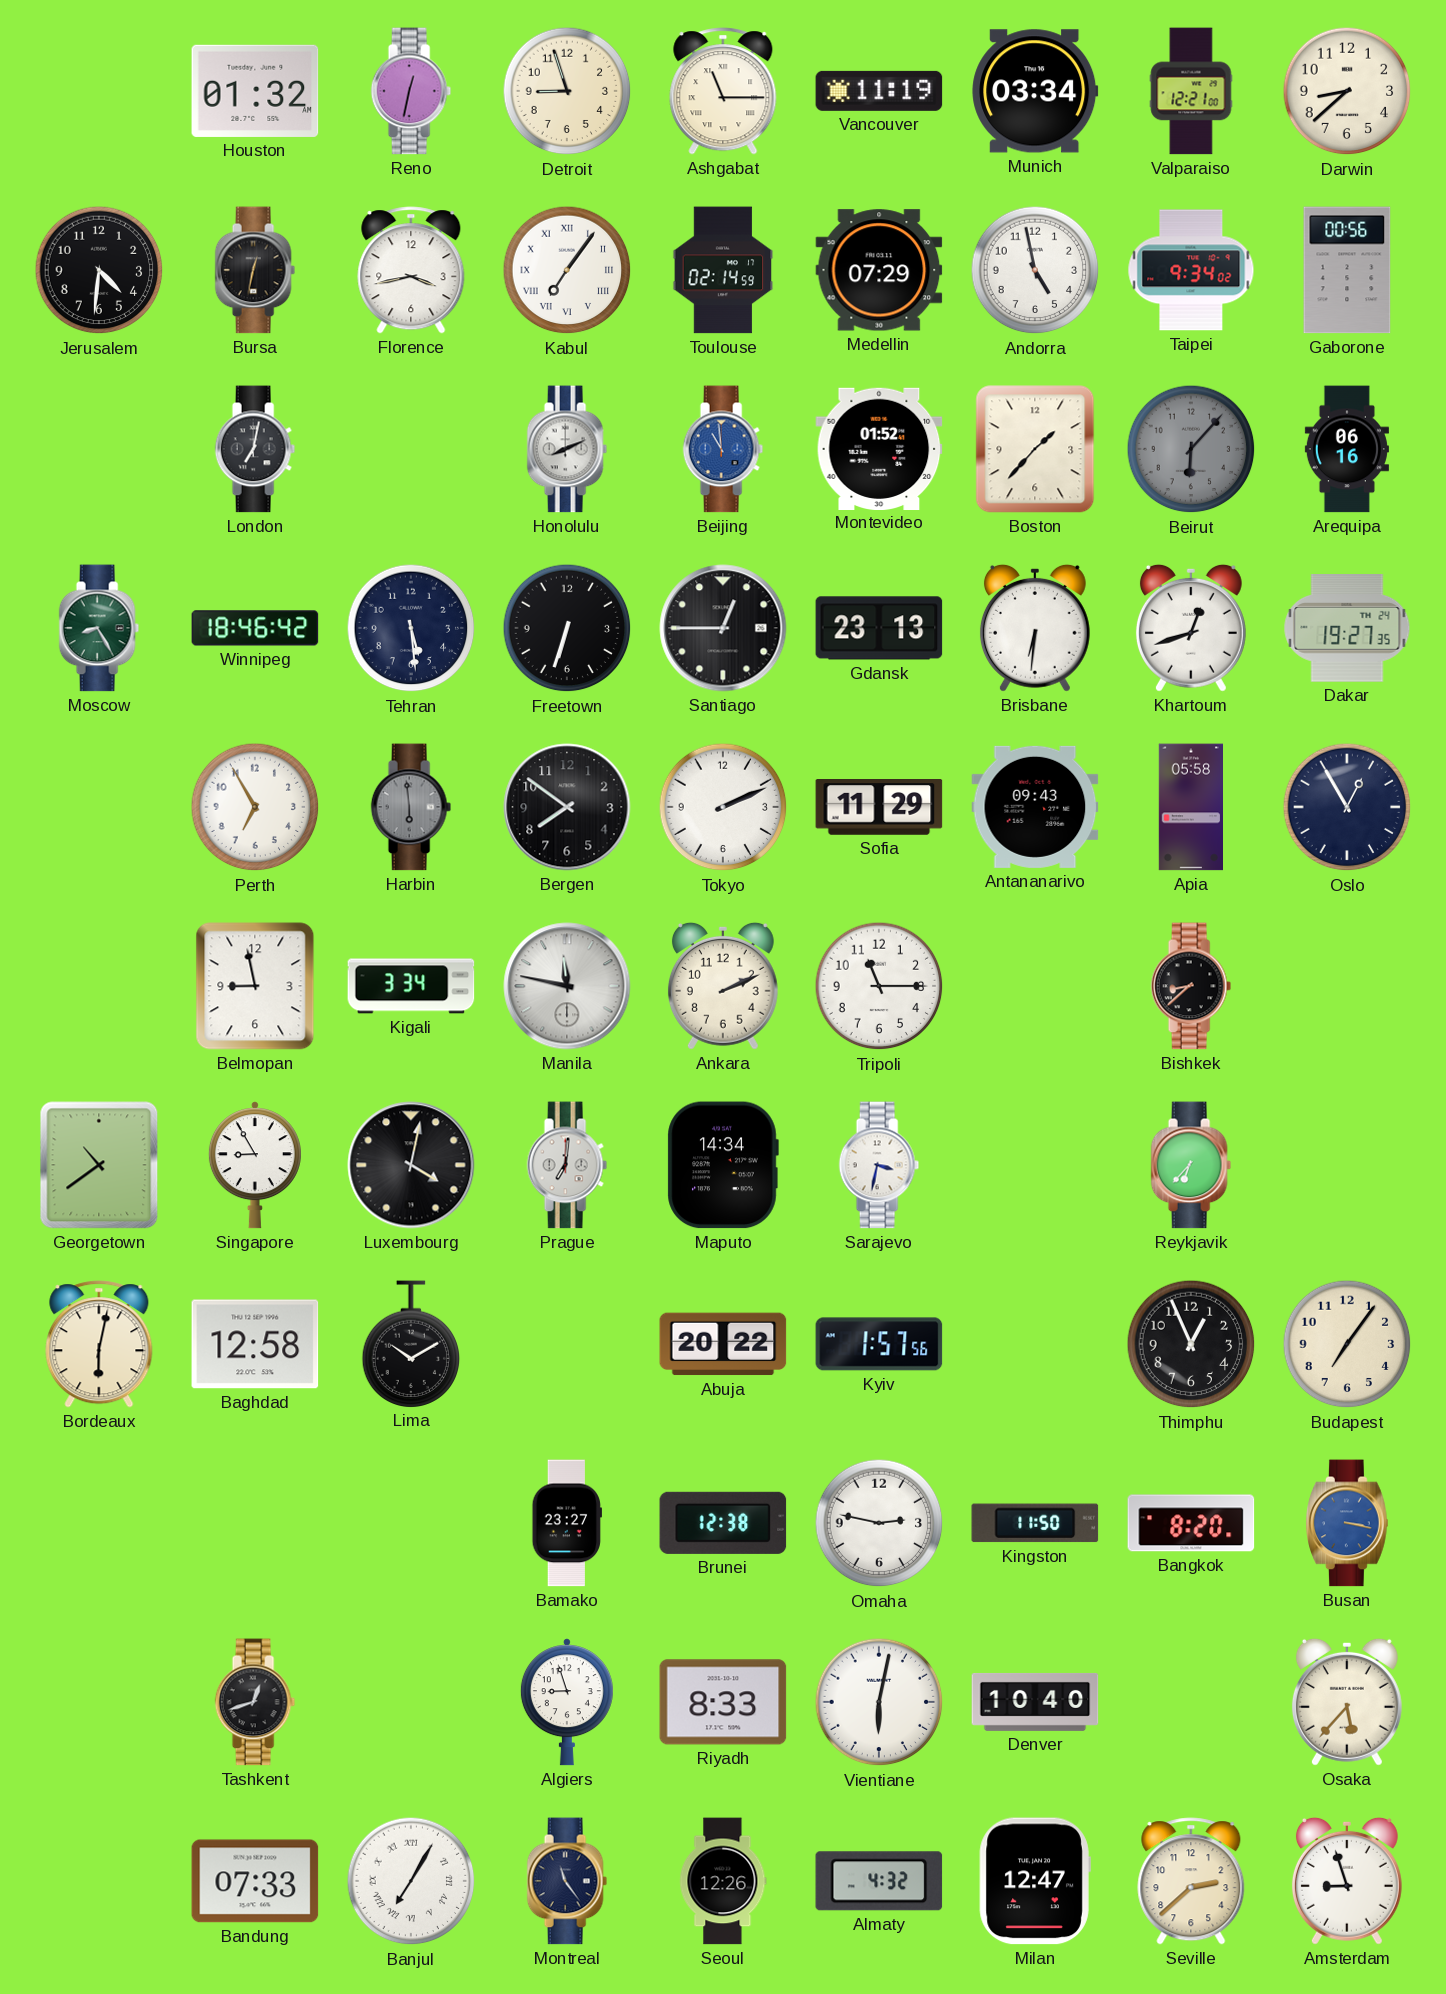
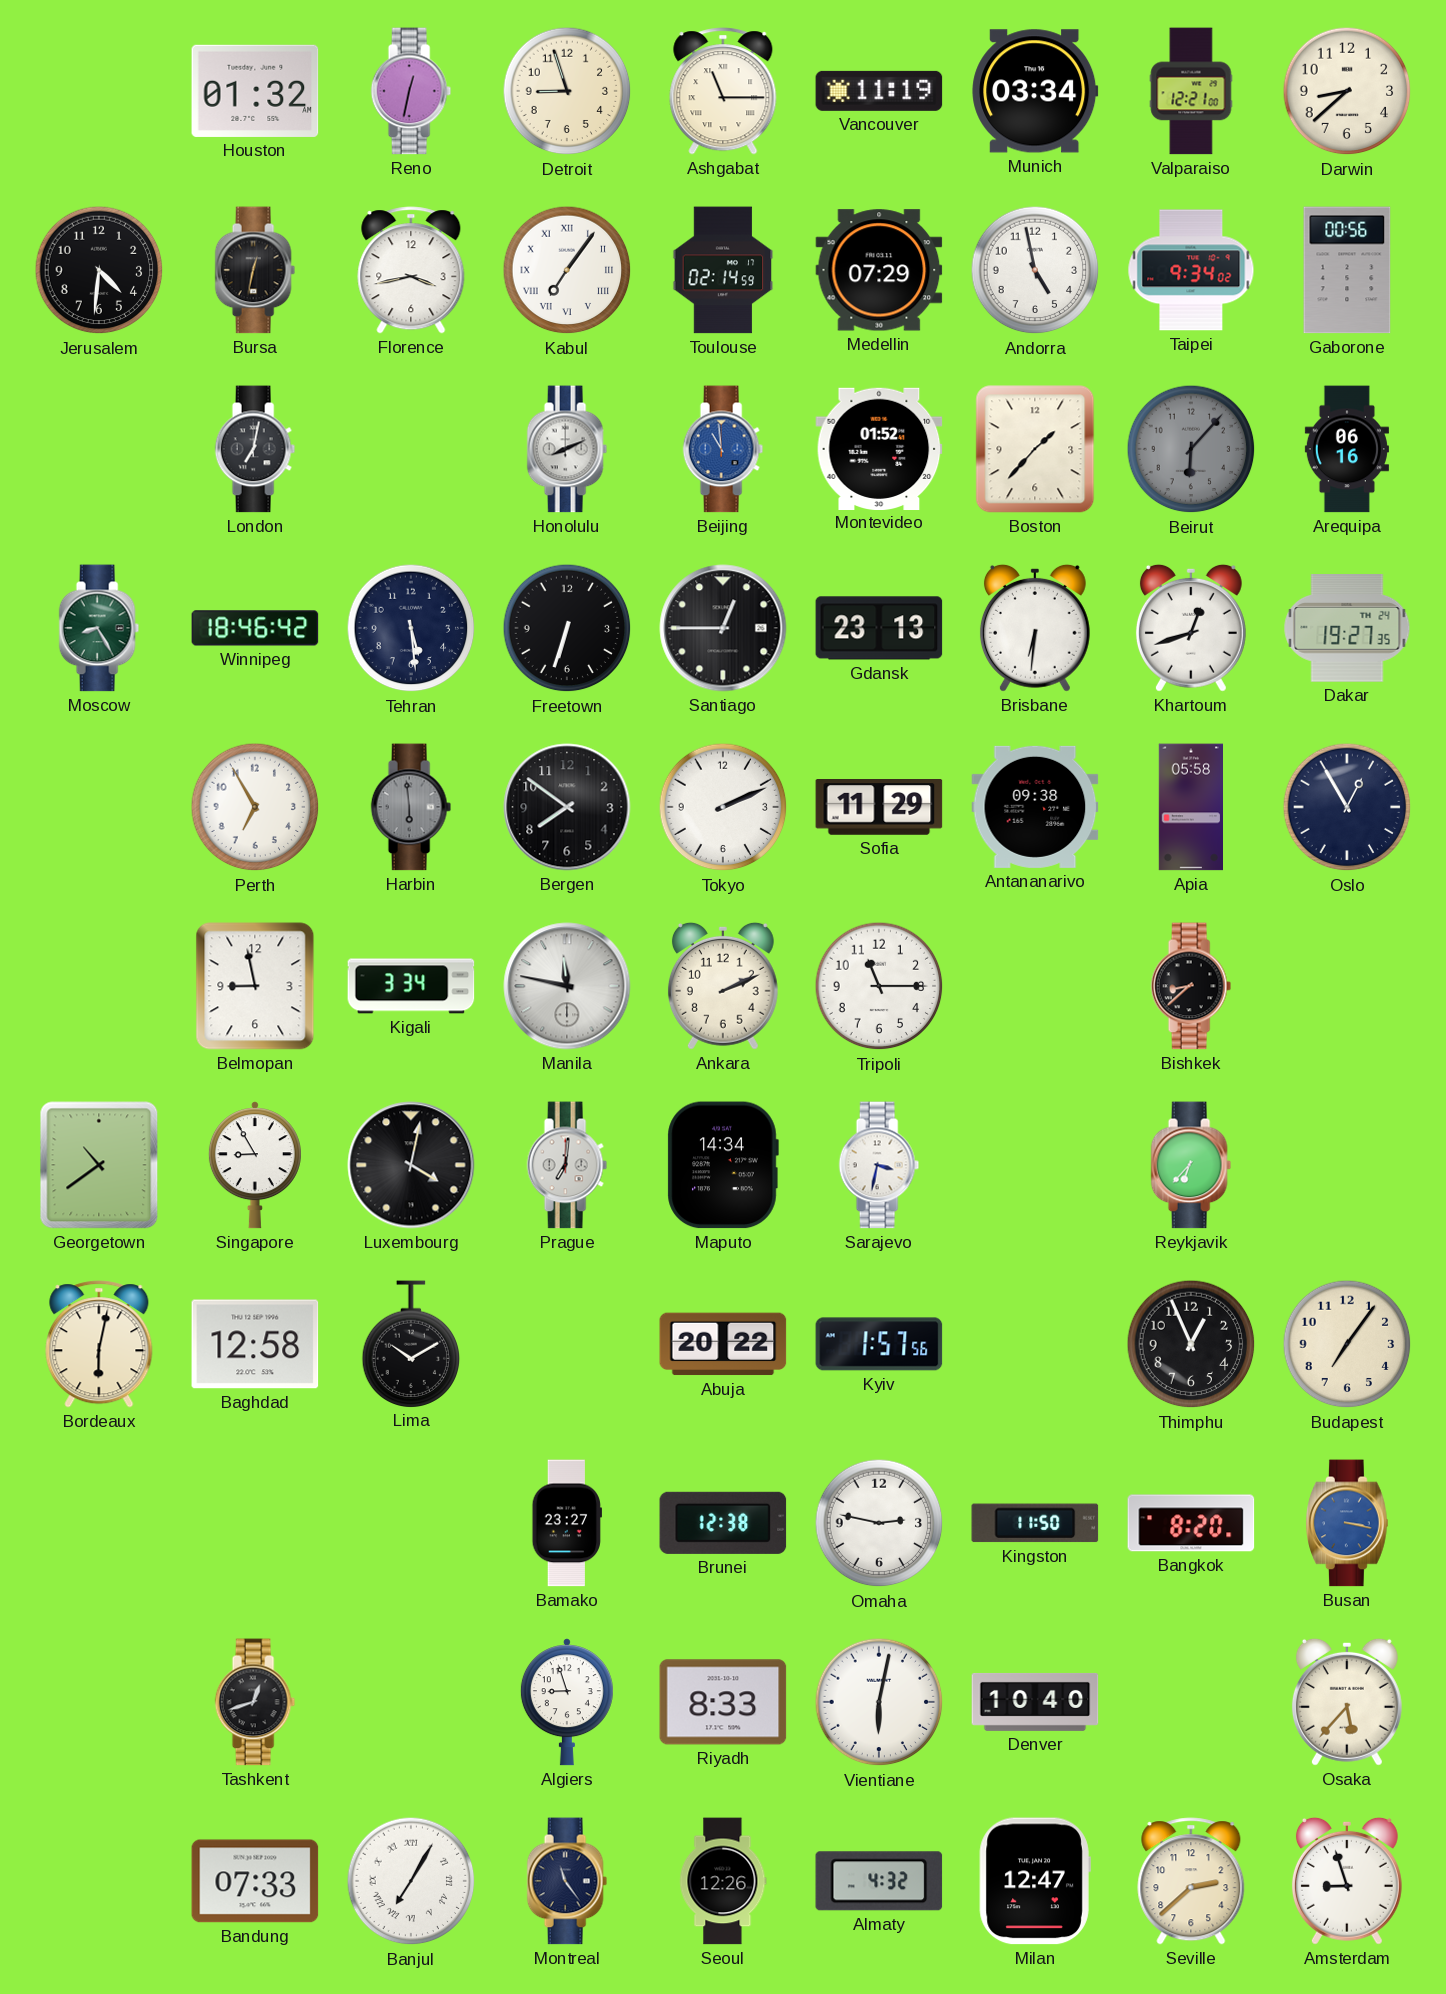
Antananarivo: 09:43 -> 09:38
